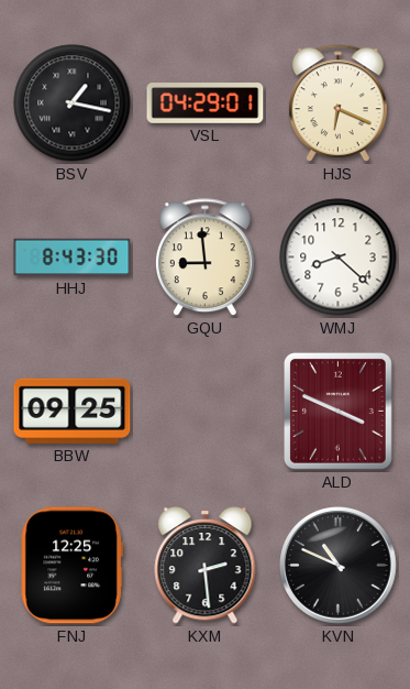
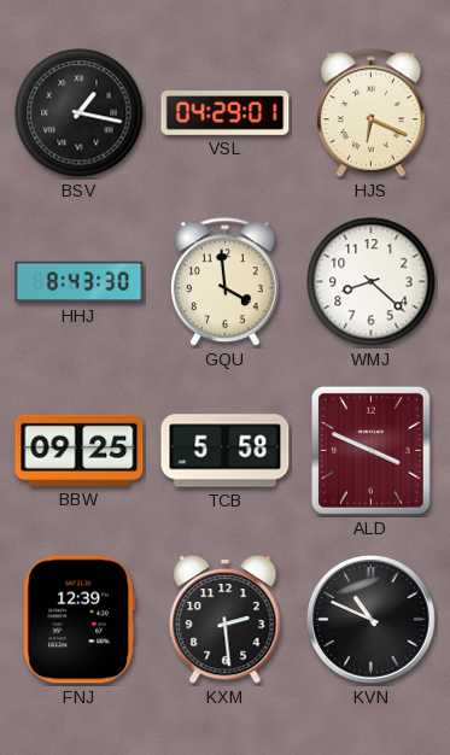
GQU: 8:59 -> 3:59
TCB: none -> 5:58
FNJ: 12:25 -> 12:39
